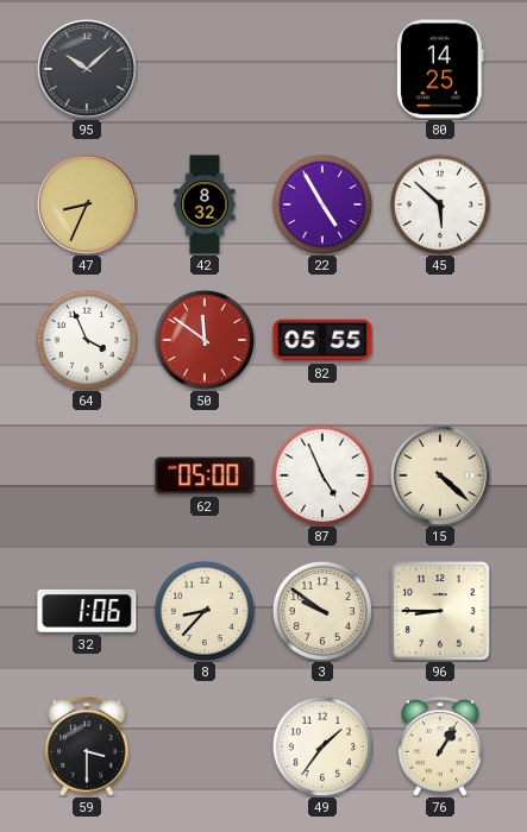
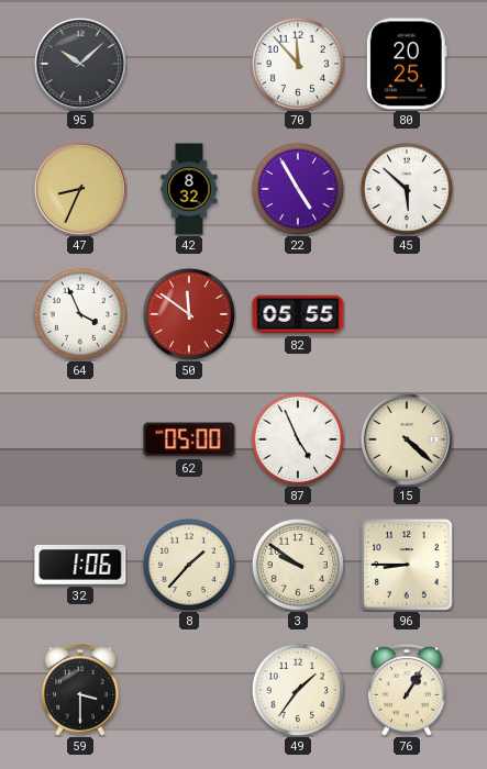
70: none -> 11:53
80: 14:25 -> 20:25
8: 8:37 -> 1:37
